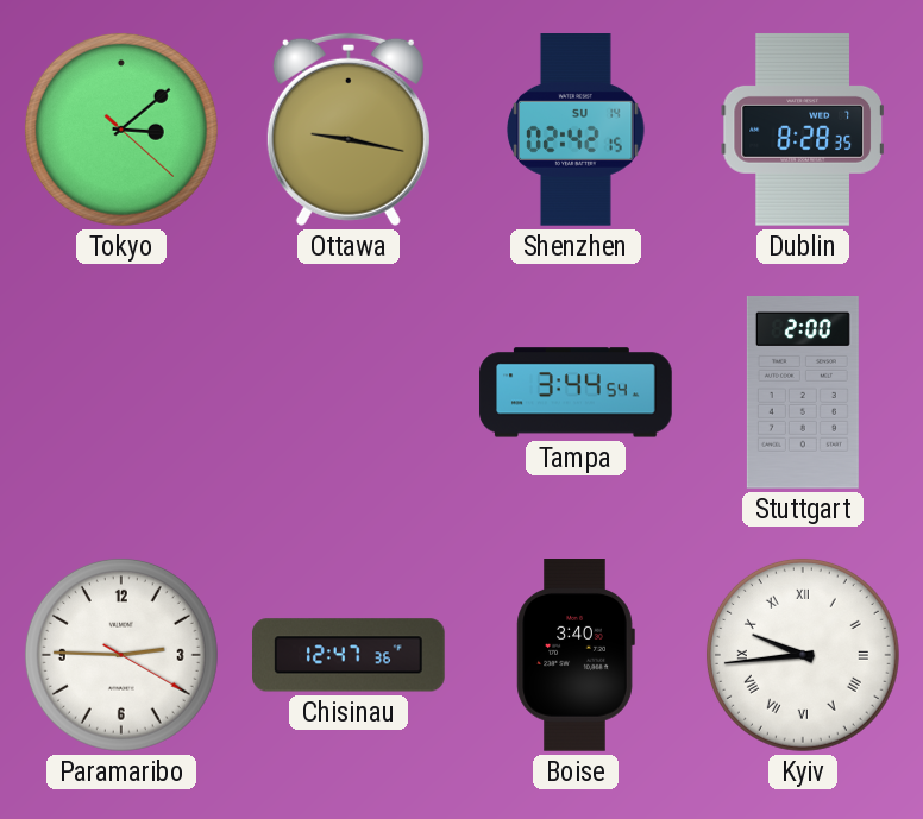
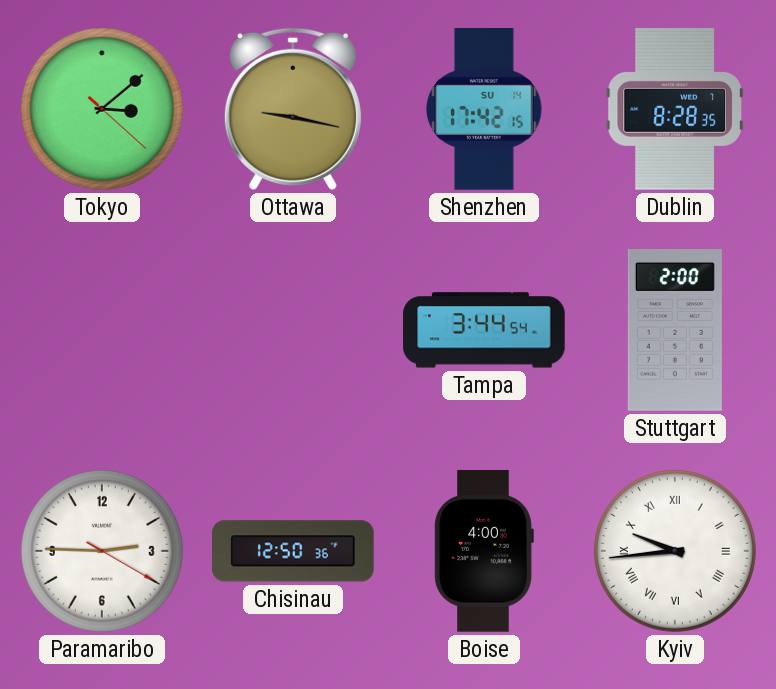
Shenzhen: 02:42 -> 17:42
Chisinau: 12:47 -> 12:50
Boise: 3:40 -> 4:00
